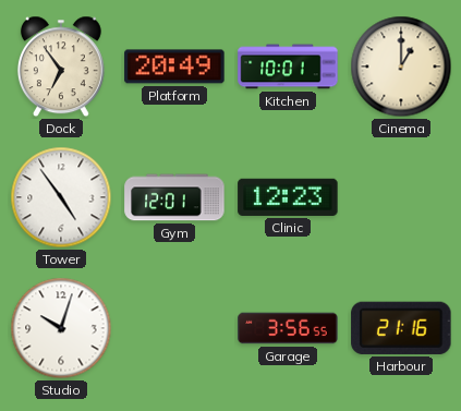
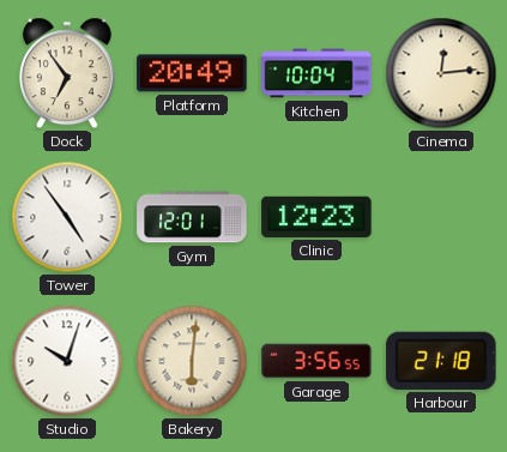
Kitchen: 10:01 -> 10:04
Cinema: 1:00 -> 12:14
Bakery: none -> 6:01
Harbour: 21:16 -> 21:18
